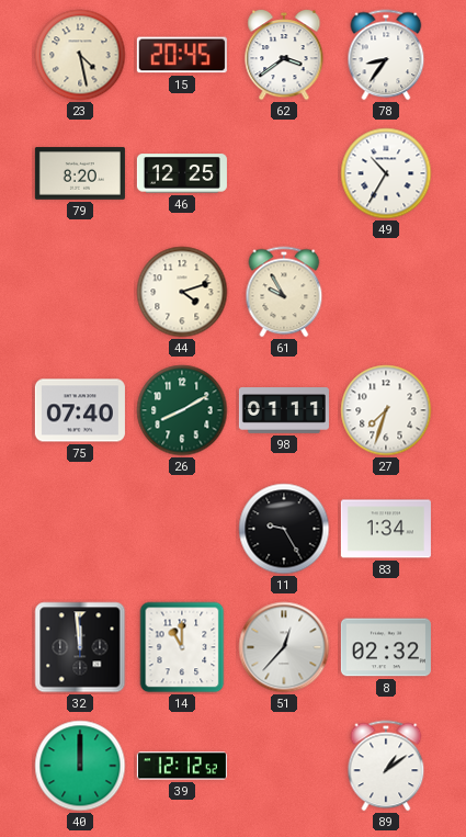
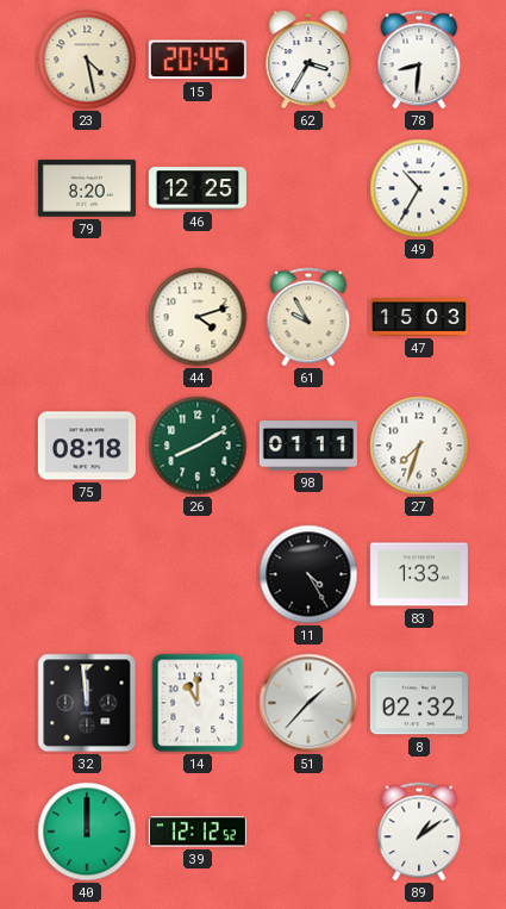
62: 3:39 -> 3:35
78: 8:36 -> 8:31
47: none -> 15:03
75: 07:40 -> 08:18
11: 9:25 -> 4:25
83: 1:34 -> 1:33
51: 12:37 -> 1:37
